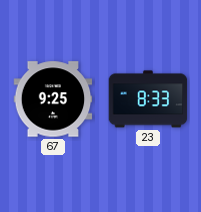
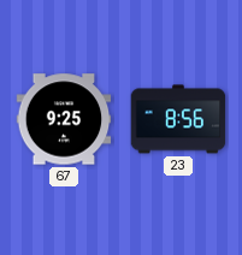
23: 8:33 -> 8:56
